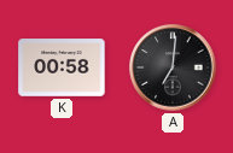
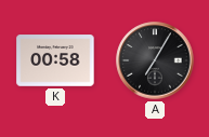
A: 7:01 -> 7:05
